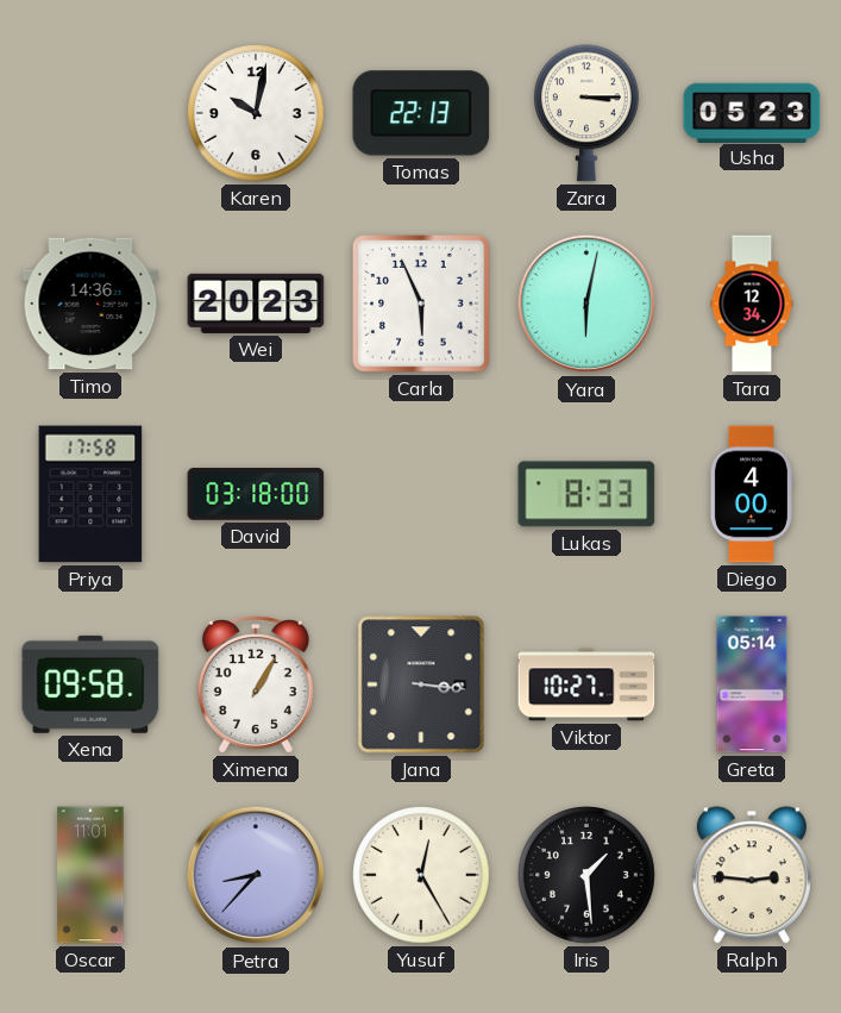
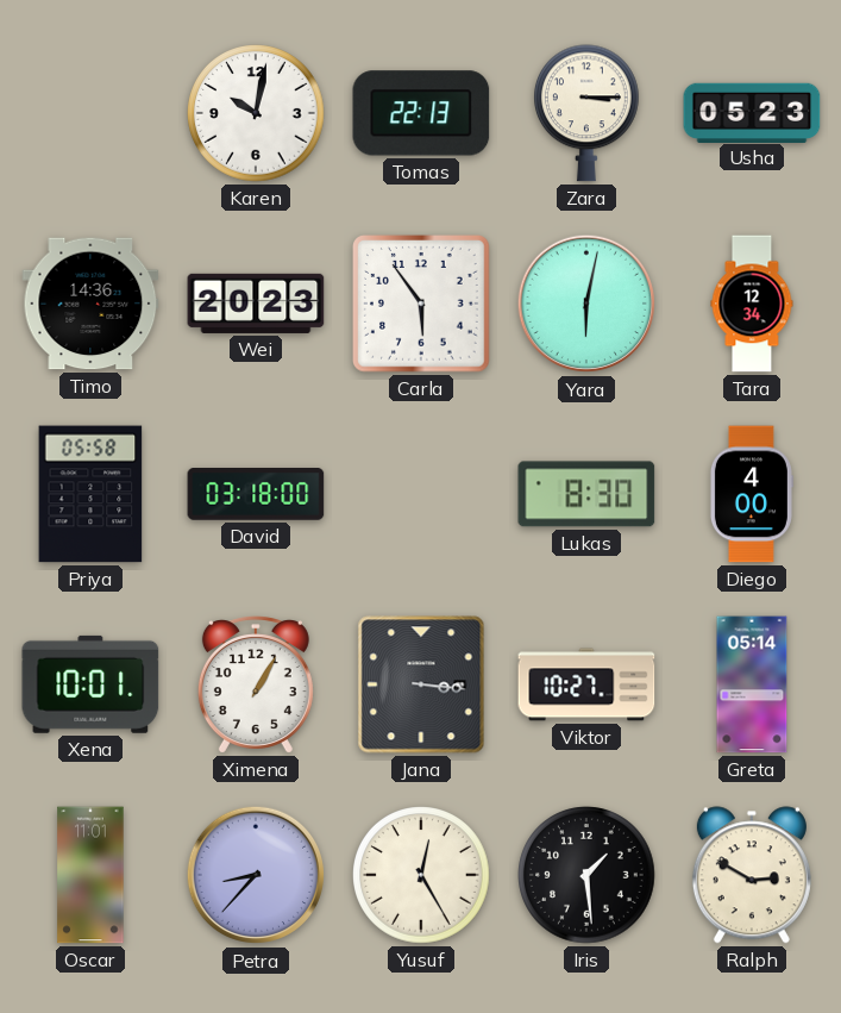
Carla: 5:56 -> 5:54
Priya: 17:58 -> 05:58
Lukas: 8:33 -> 8:30
Xena: 09:58 -> 10:01
Ralph: 2:46 -> 2:50
